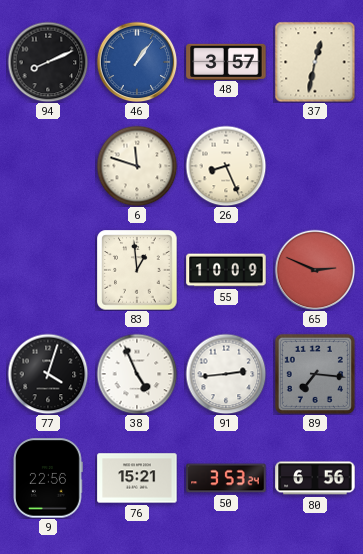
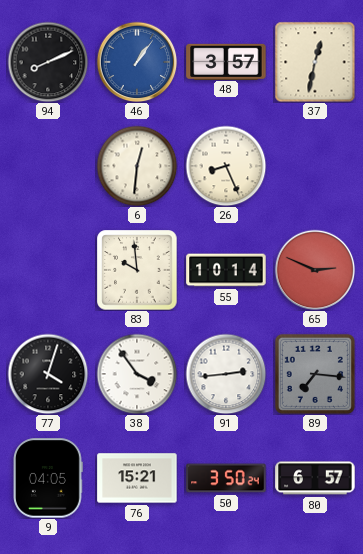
6: 11:48 -> 12:31
83: 12:59 -> 9:59
55: 10:09 -> 10:14
38: 4:56 -> 3:54
9: 22:56 -> 04:05
50: 3:53 -> 3:50
80: 6:56 -> 6:57
